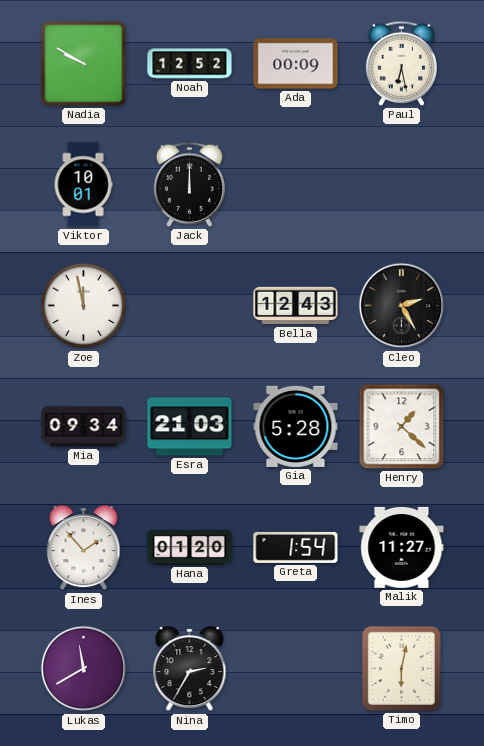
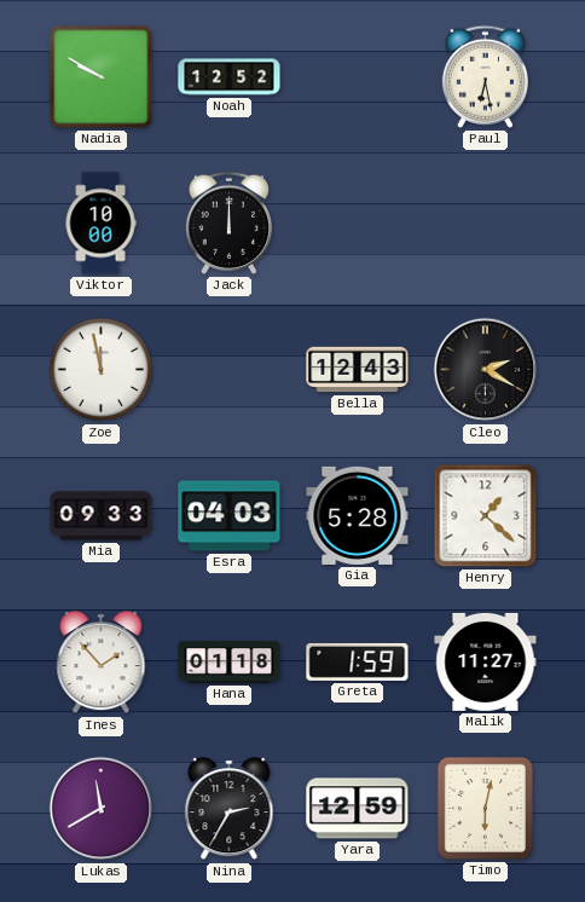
Ada: 00:09 -> none
Viktor: 10:01 -> 10:00
Cleo: 2:25 -> 2:20
Mia: 09:34 -> 09:33
Esra: 21:03 -> 04:03
Hana: 01:20 -> 01:18
Greta: 1:54 -> 1:59
Yara: none -> 12:59
